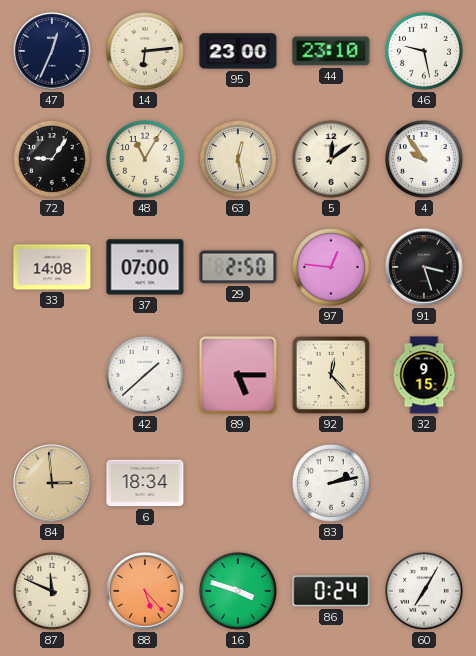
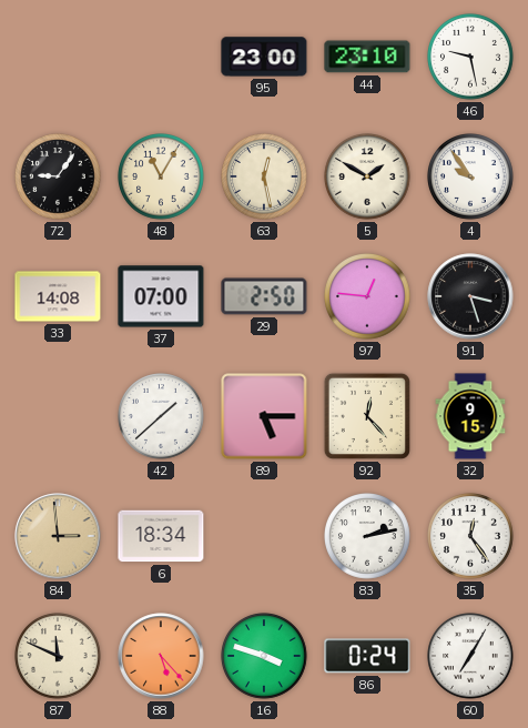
47: 12:34 -> none
14: 6:14 -> none
5: 12:09 -> 1:50
35: none -> 12:24
